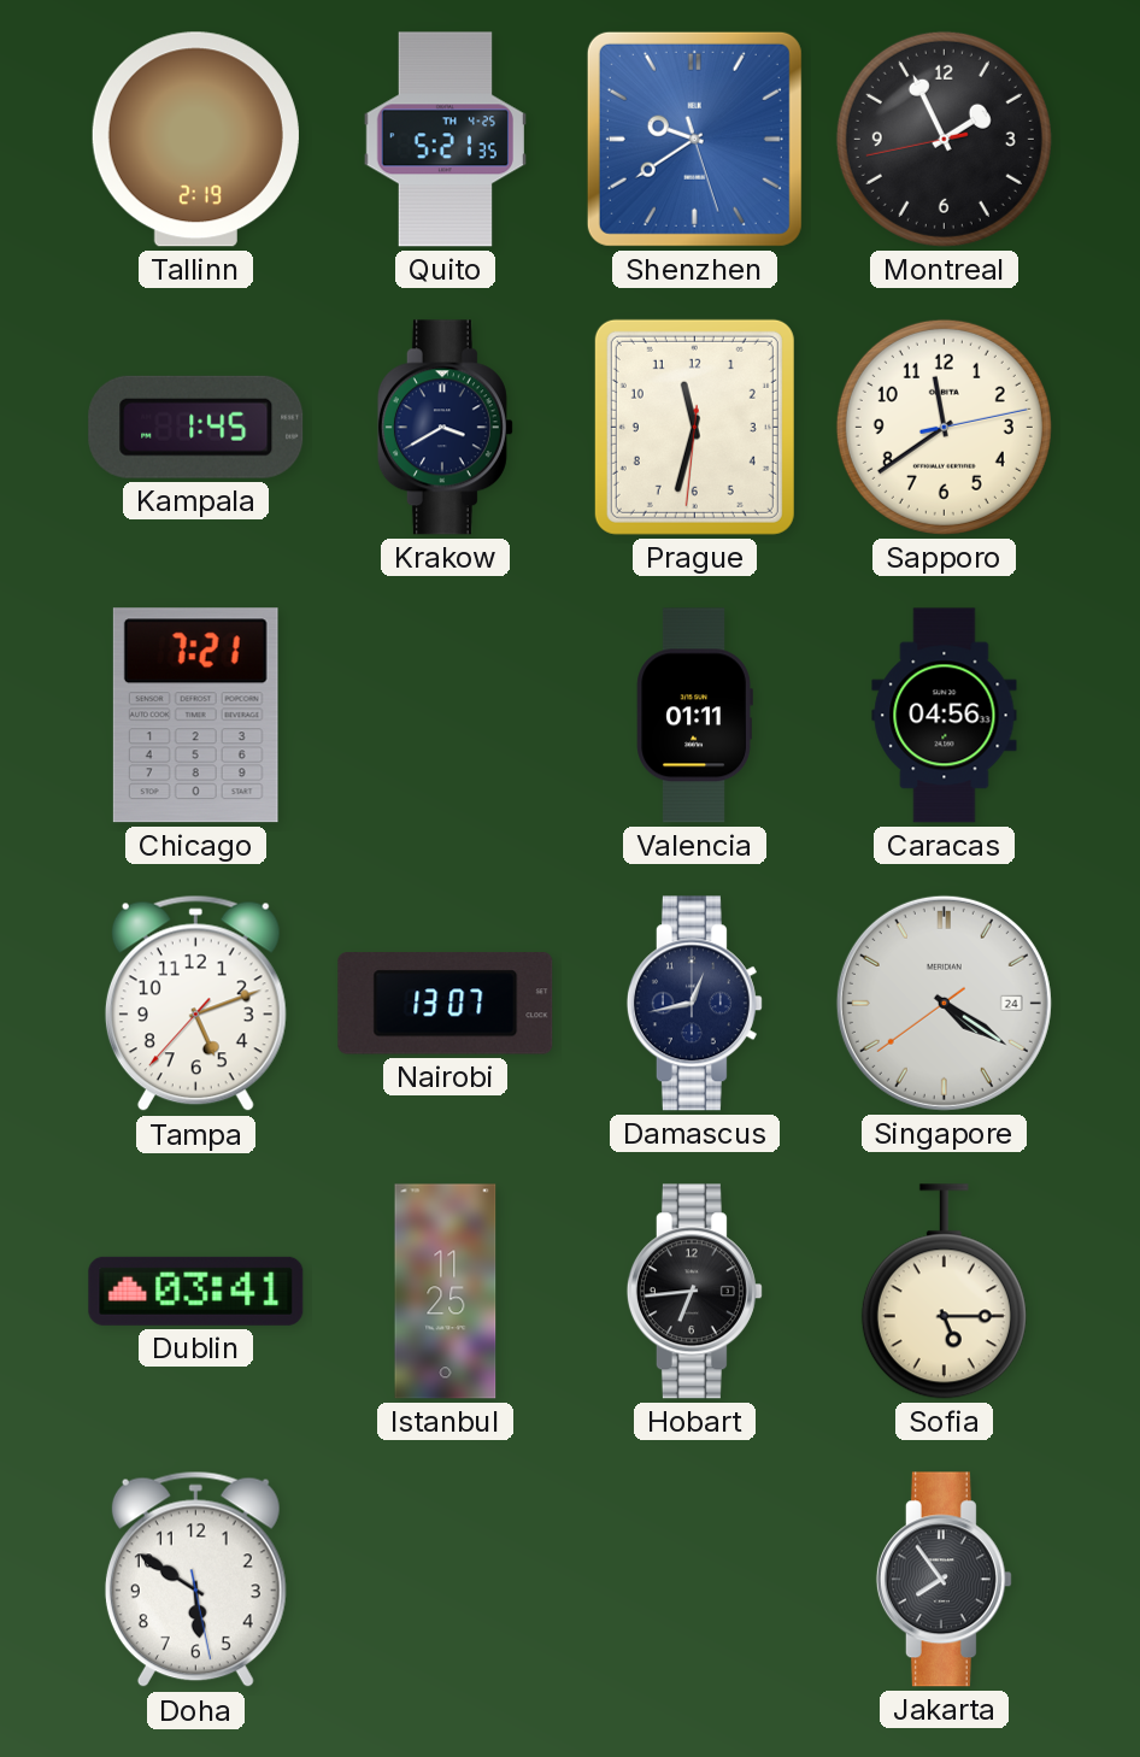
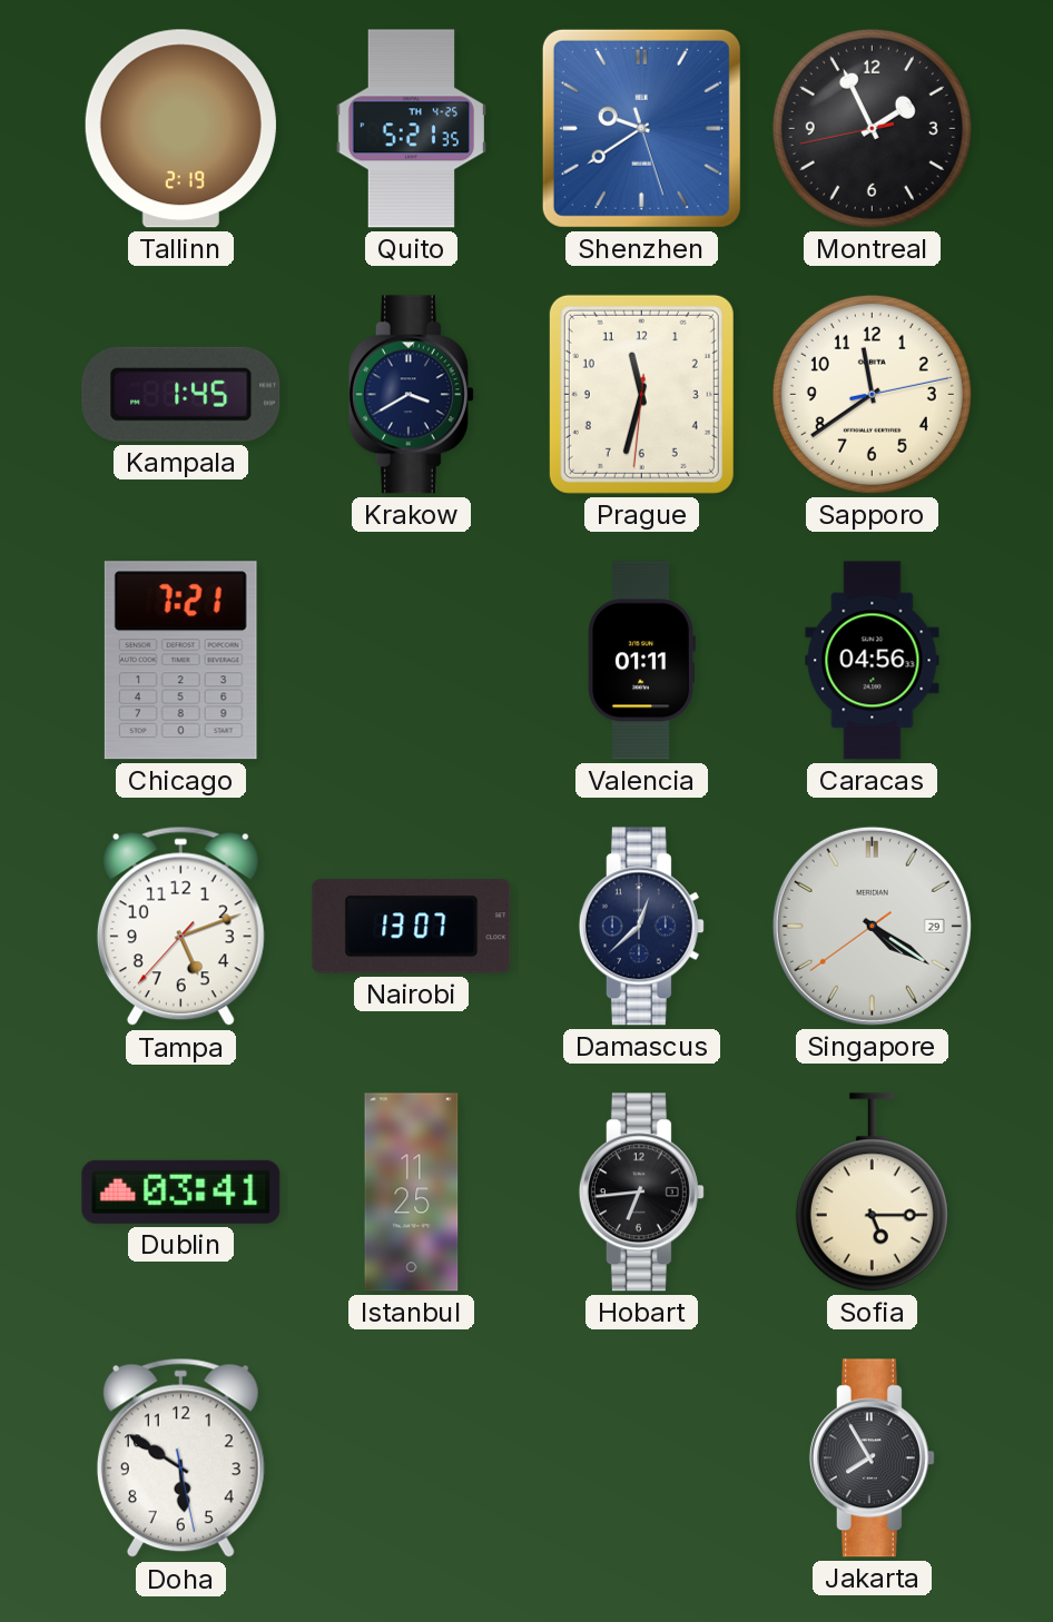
Damascus: 12:43 -> 12:38
Singapore date: 24 -> 29
Jakarta: 7:54 -> 7:55
